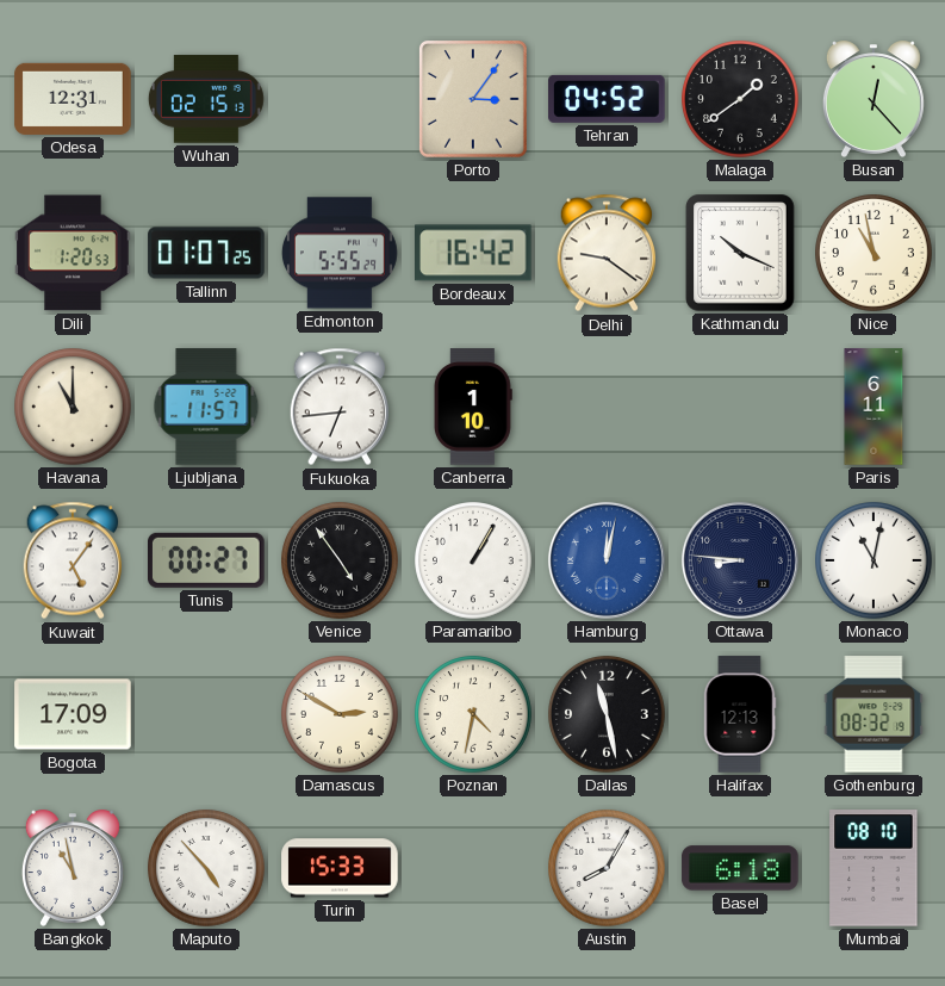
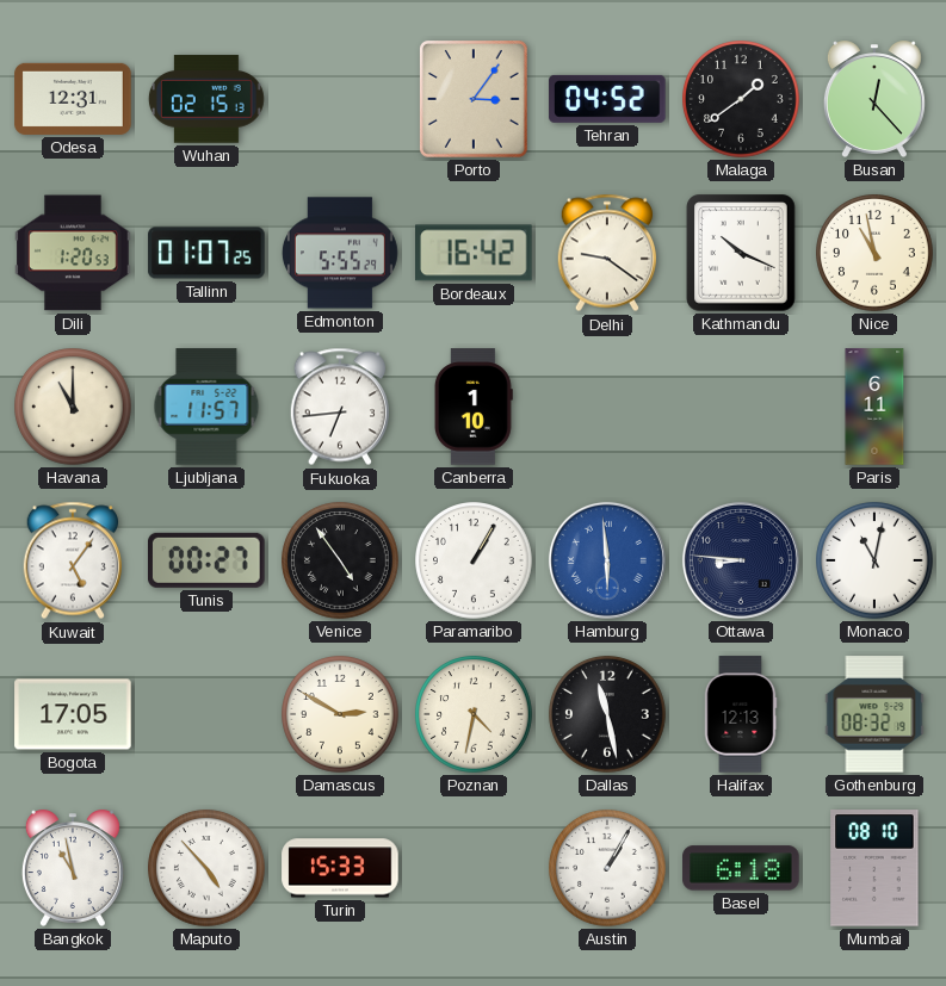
Hamburg: 12:02 -> 5:59
Bogota: 17:09 -> 17:05
Austin: 8:05 -> 1:05
